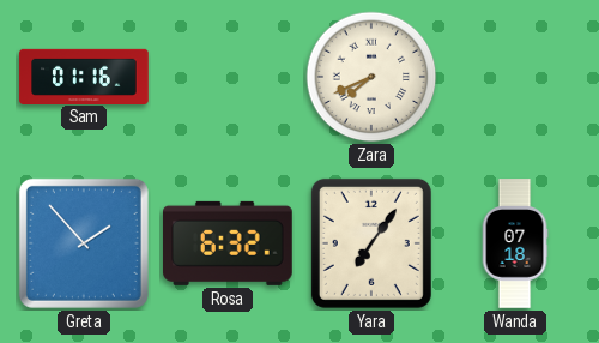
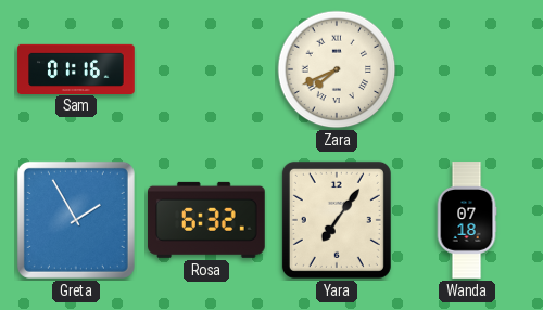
Greta: 1:53 -> 1:55
